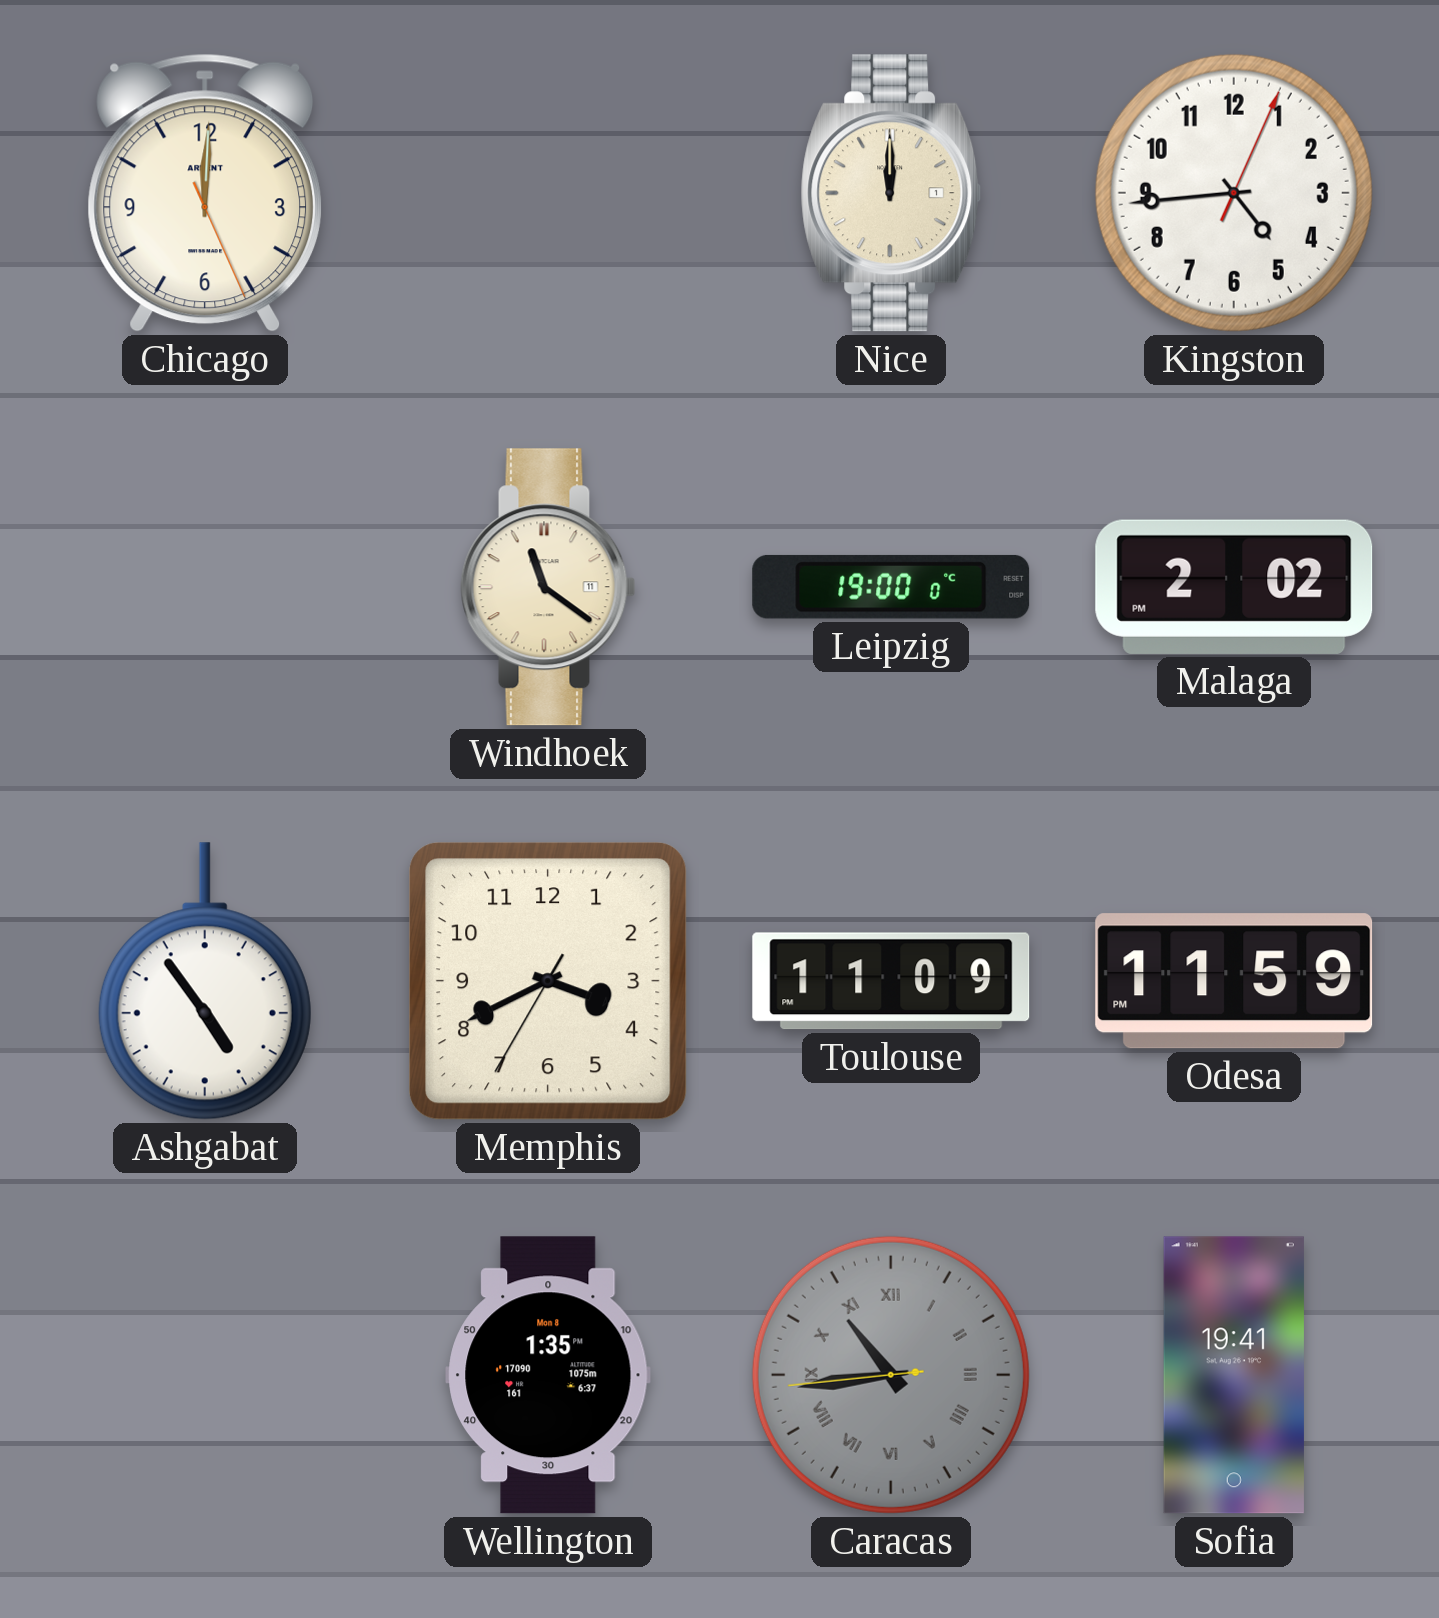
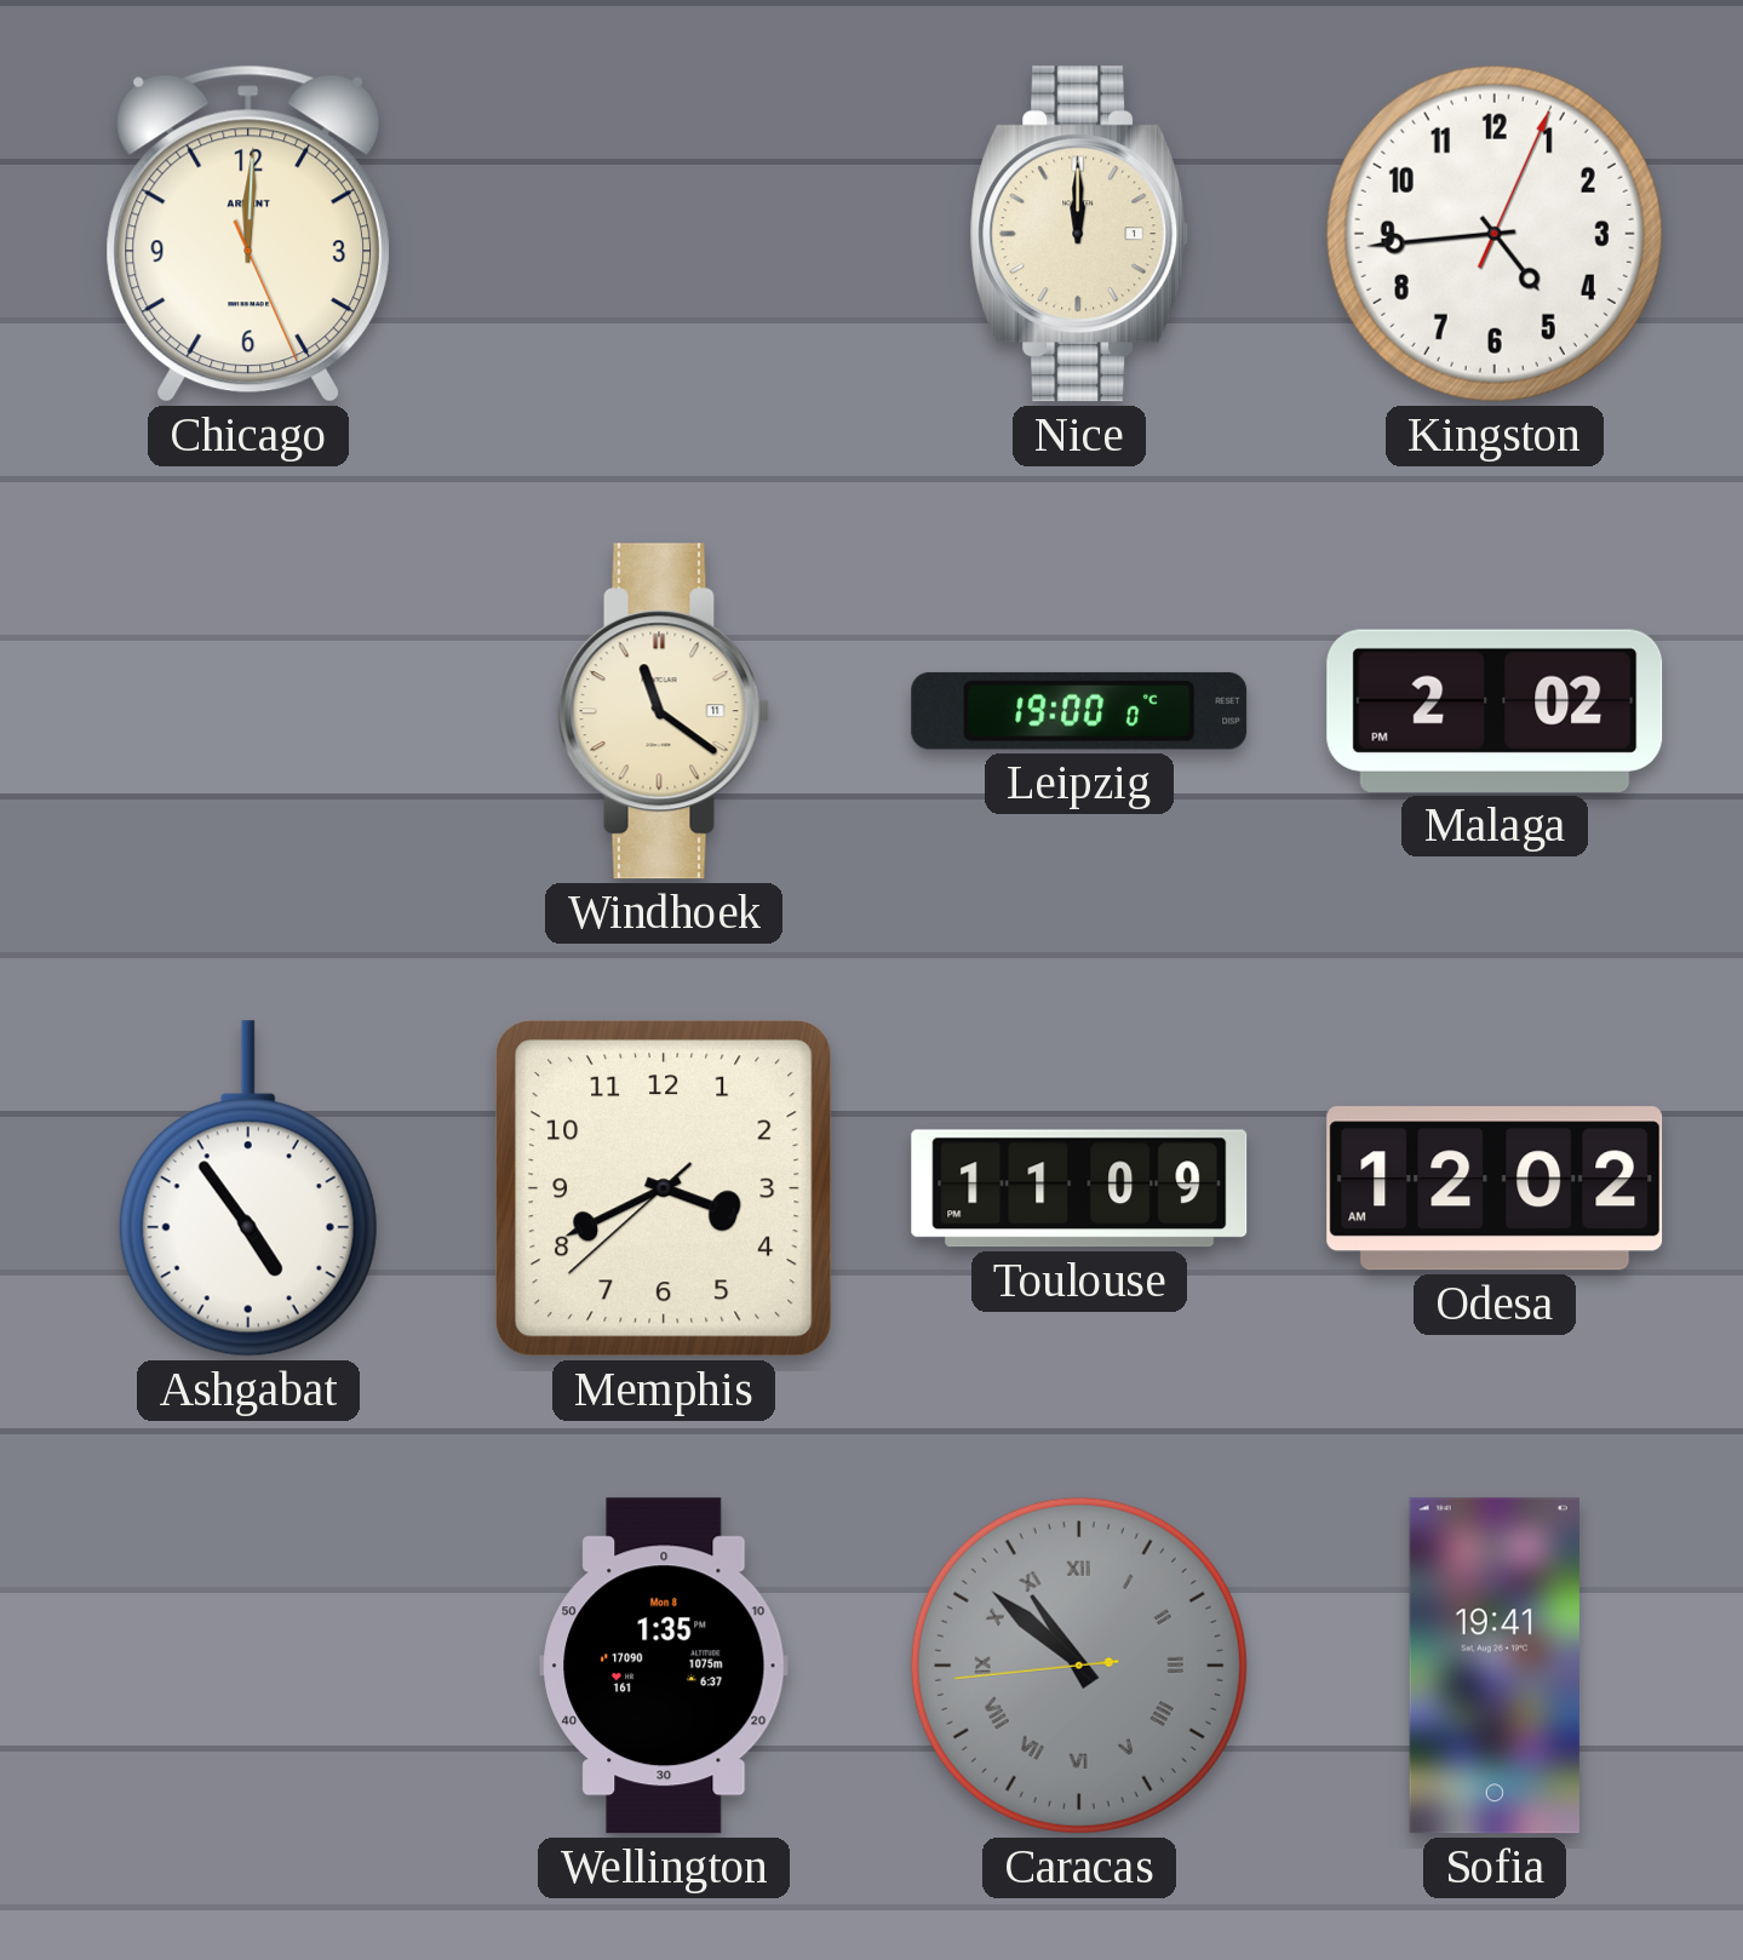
Memphis: 3:40:35 -> 3:40:38
Odesa: 11:59 -> 12:02
Caracas: 10:43 -> 10:51
